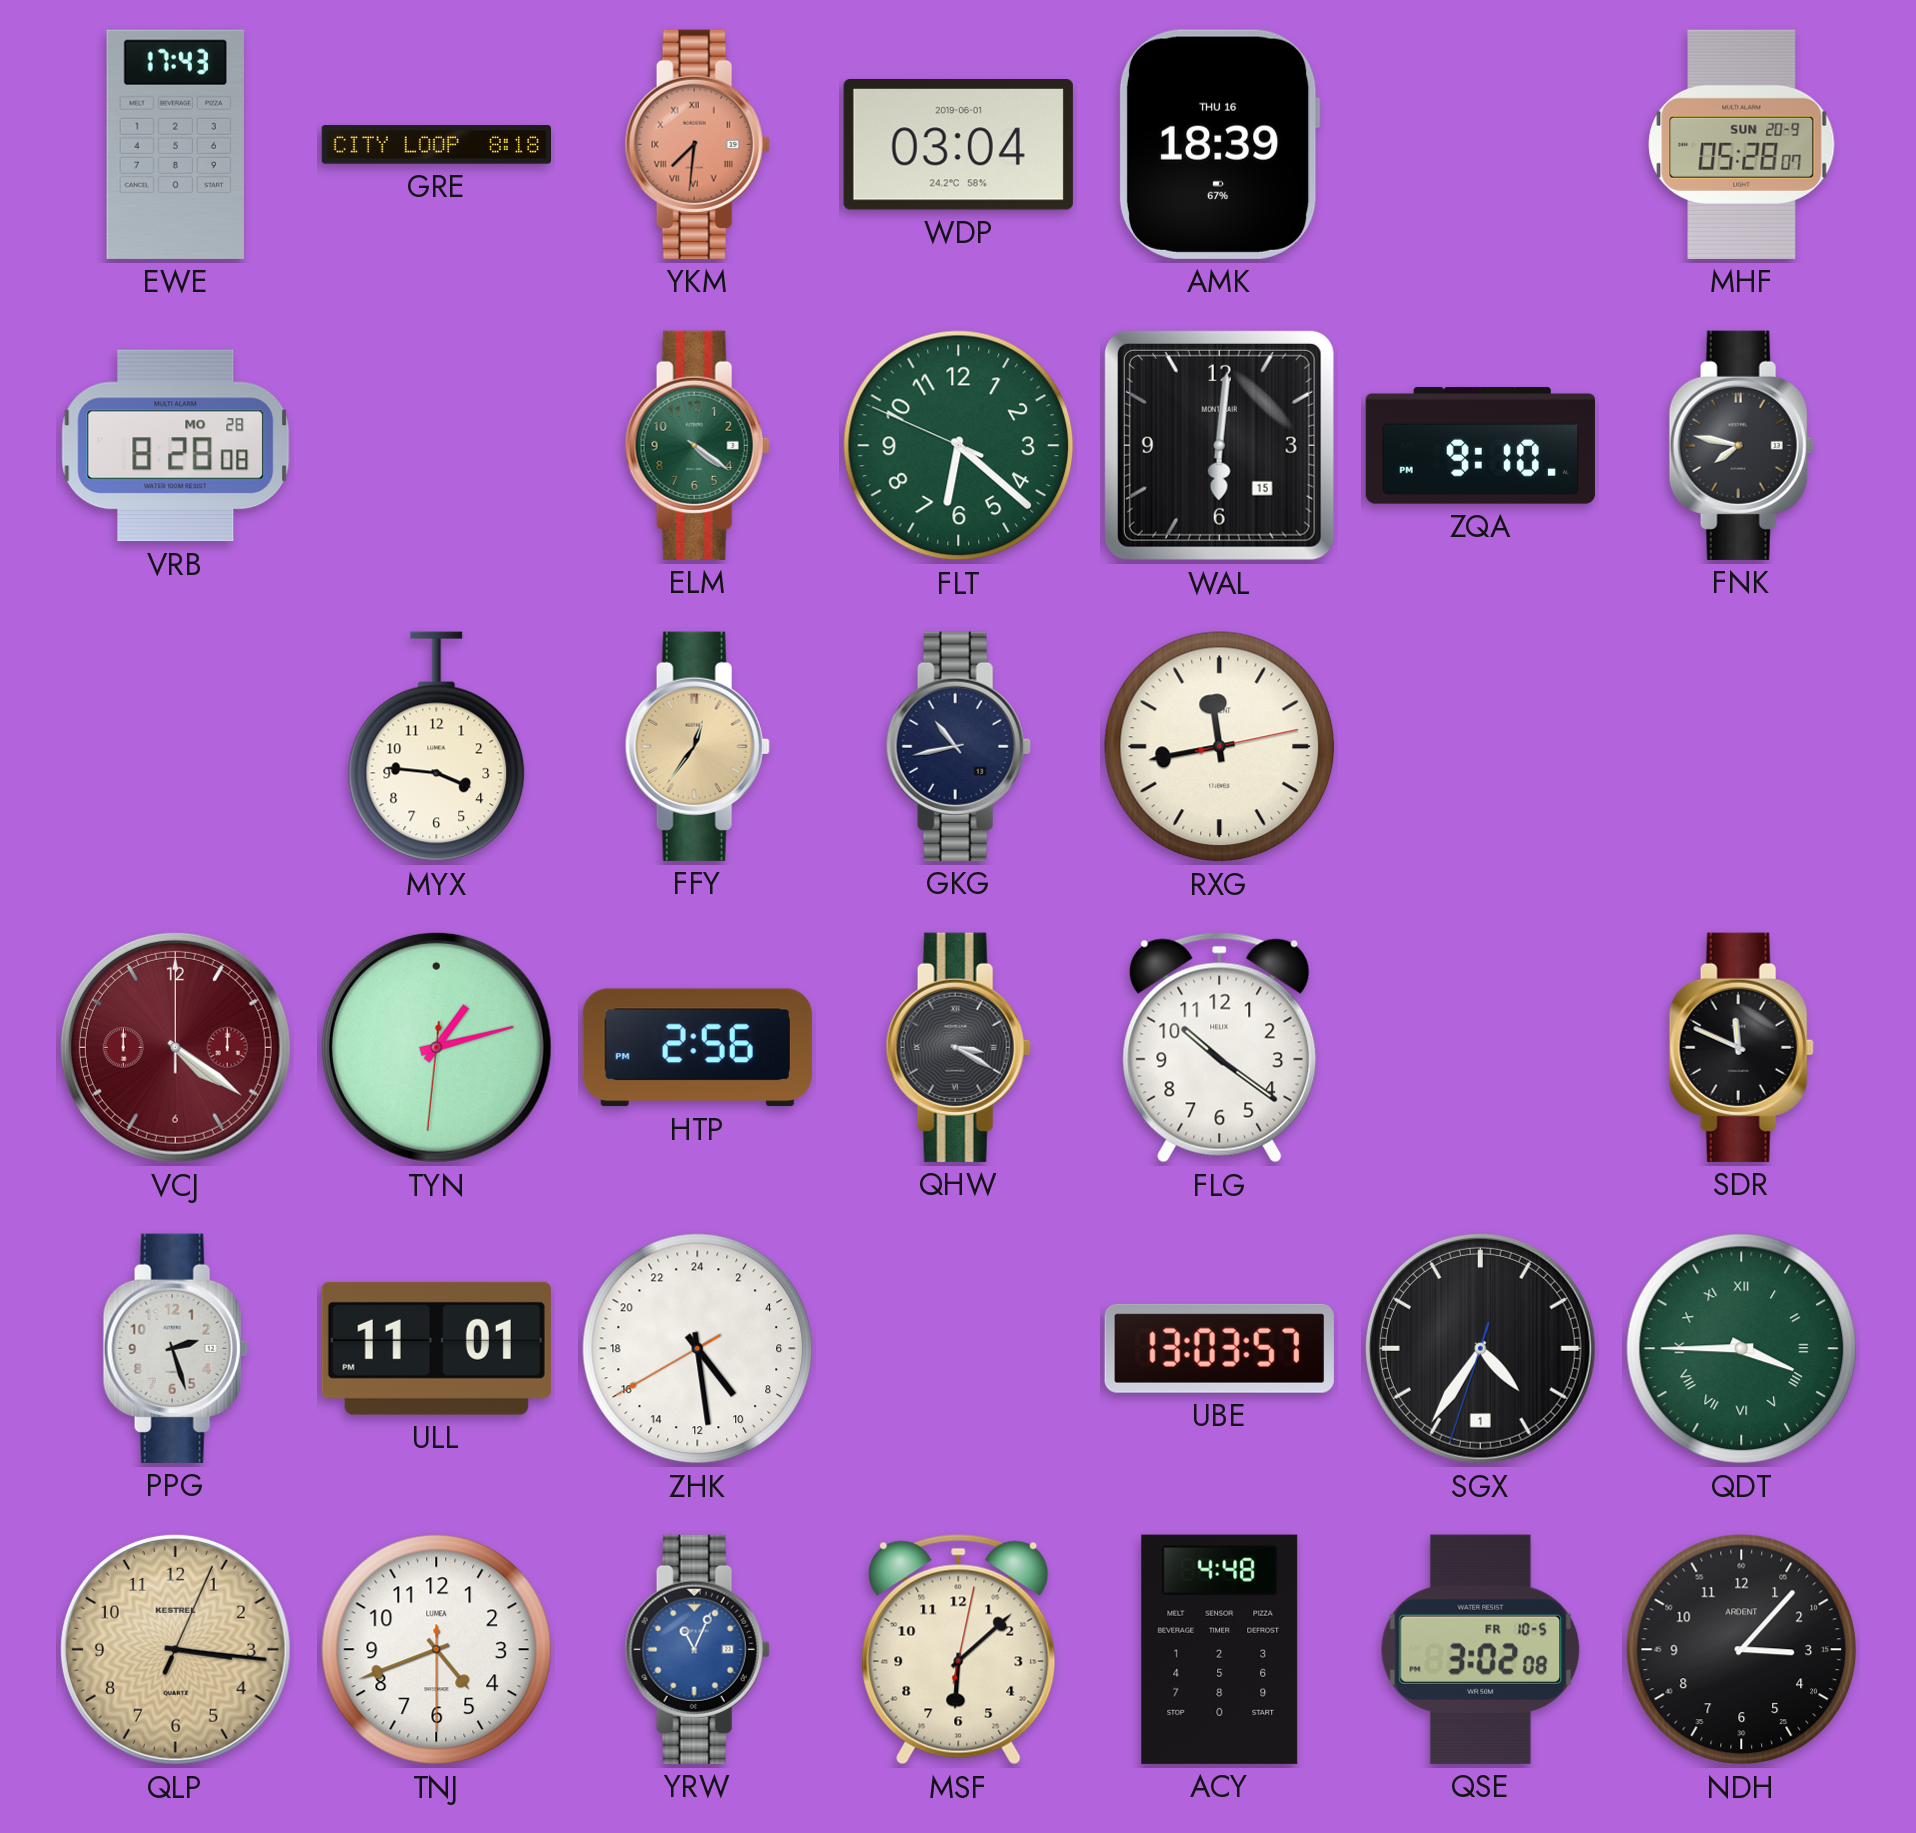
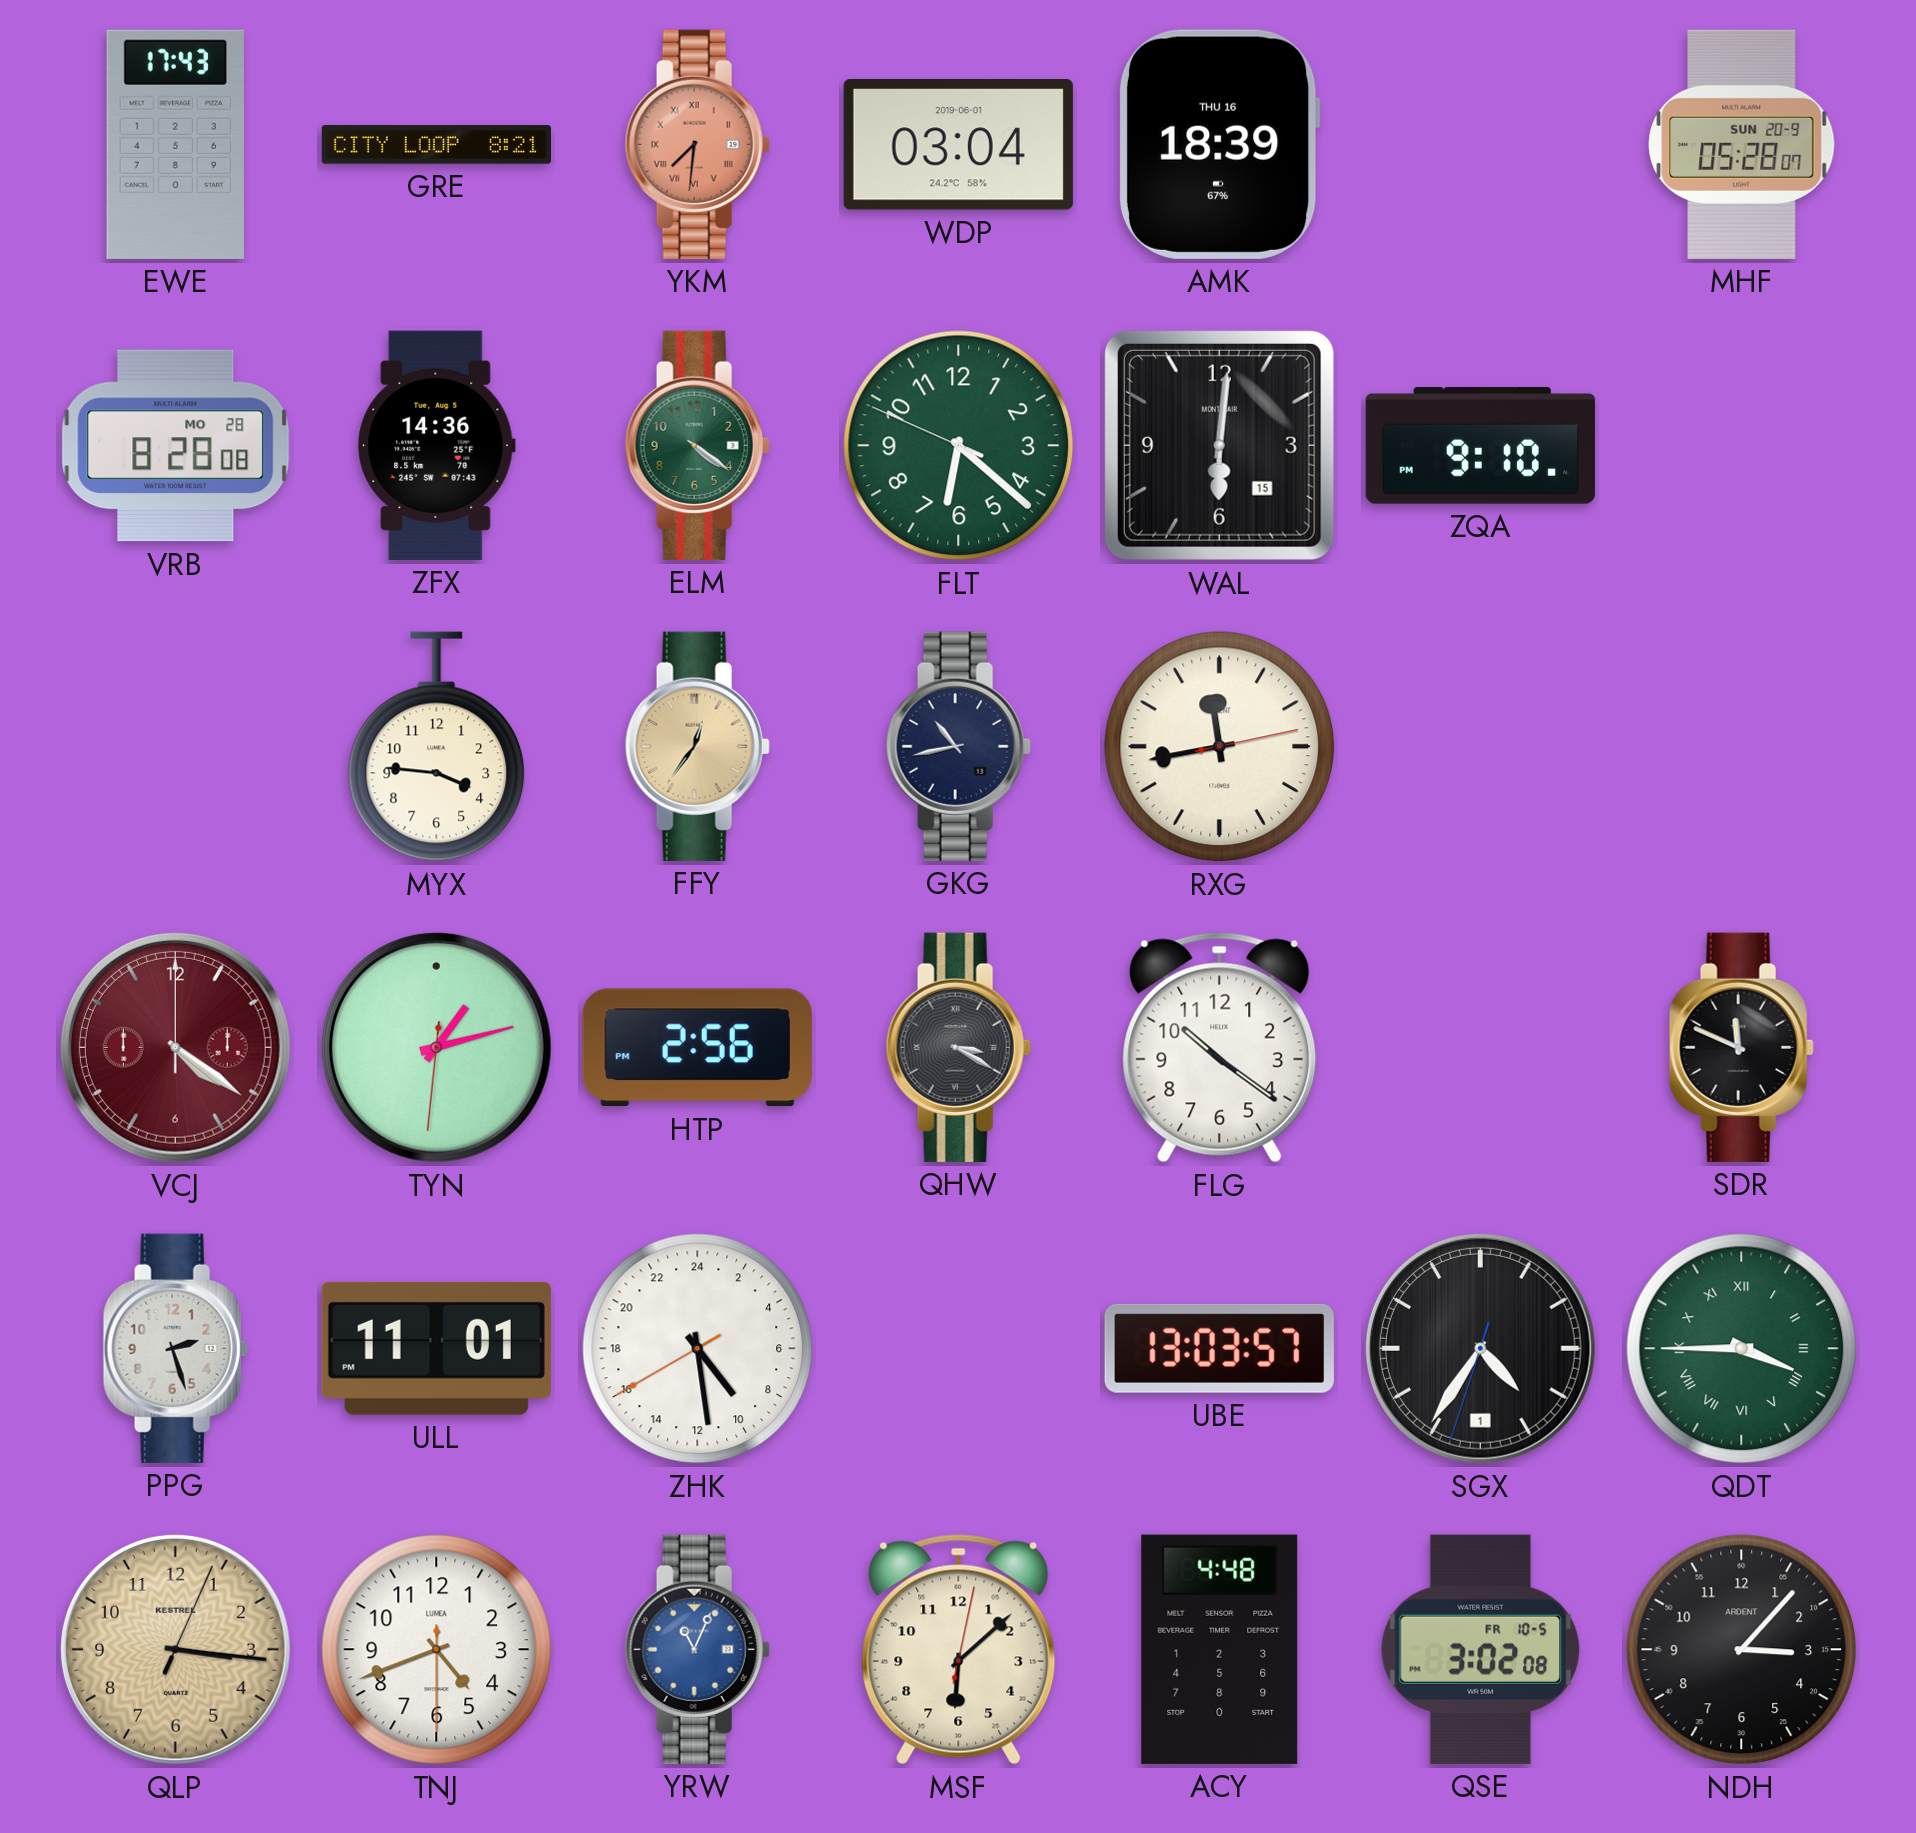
GRE: 8:18 -> 8:21
ZFX: none -> 14:36
FNK: 7:47 -> none
